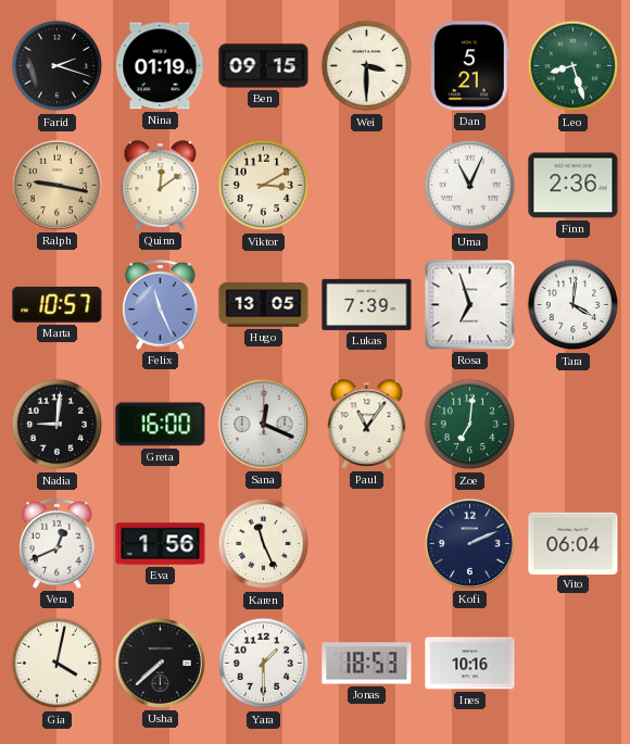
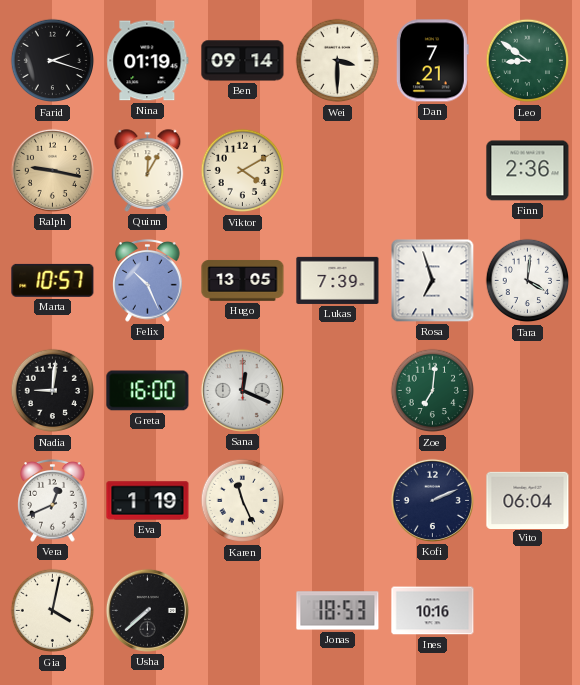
Ben: 09:15 -> 09:14
Dan: 5:21 -> 7:21
Leo: 8:27 -> 8:51
Quinn: 12:09 -> 12:05
Viktor: 3:10 -> 4:10
Uma: 11:04 -> none
Felix: 11:26 -> 10:26
Paul: 11:06 -> none
Eva: 1:56 -> 1:19
Yara: 1:30 -> none
